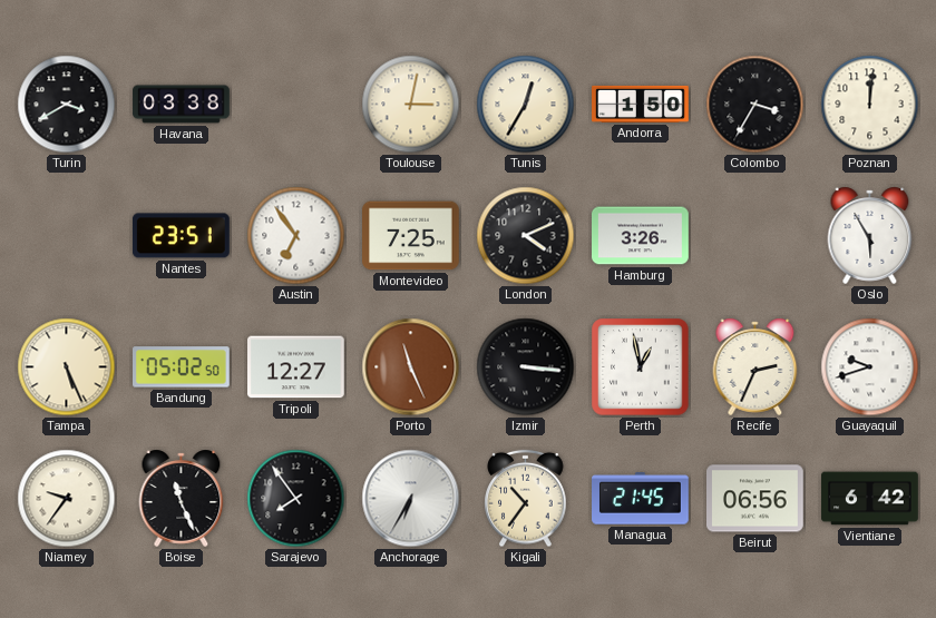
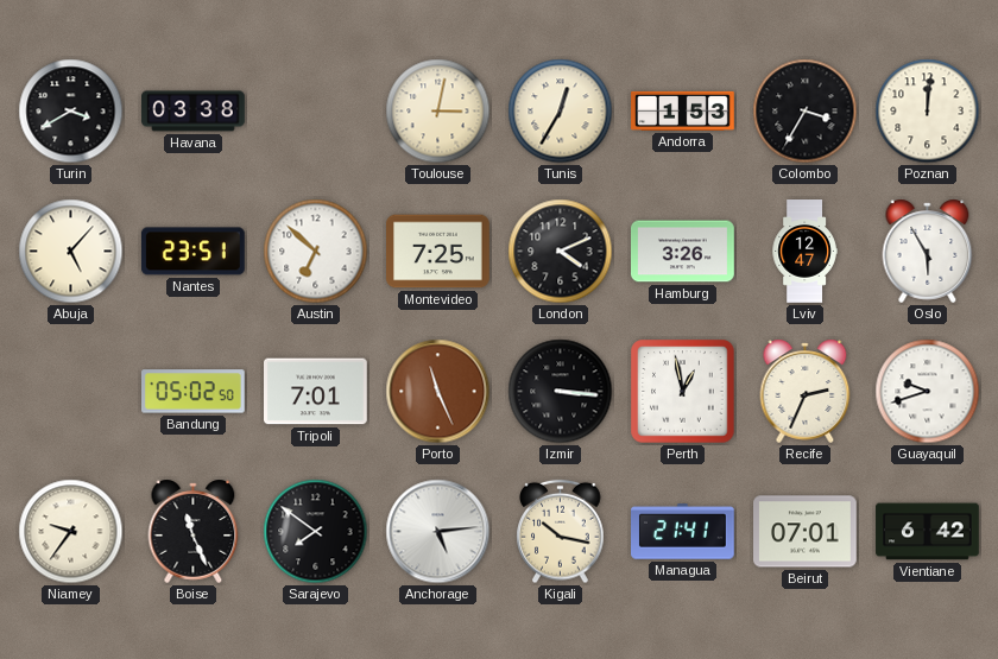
Andorra: 1:50 -> 1:53
Abuja: none -> 5:07
Austin: 6:54 -> 6:52
Lviv: none -> 12:47
Tampa: 5:26 -> none
Tripoli: 12:27 -> 7:01
Sarajevo: 7:54 -> 7:51
Anchorage: 6:35 -> 5:14
Kigali: 10:36 -> 10:17
Managua: 21:45 -> 21:41
Beirut: 06:56 -> 07:01
